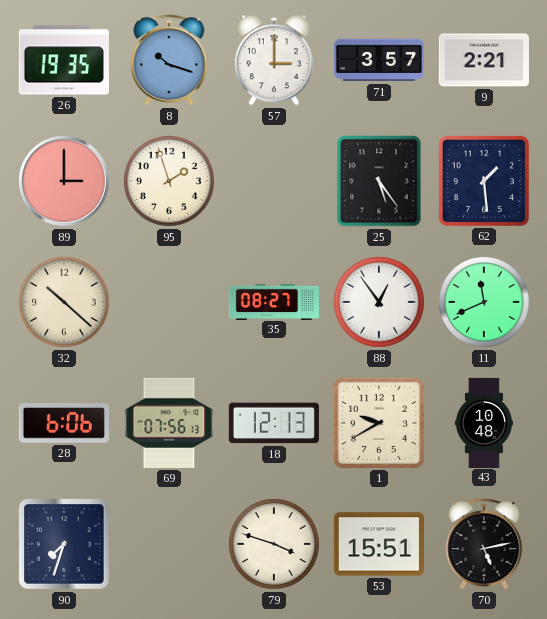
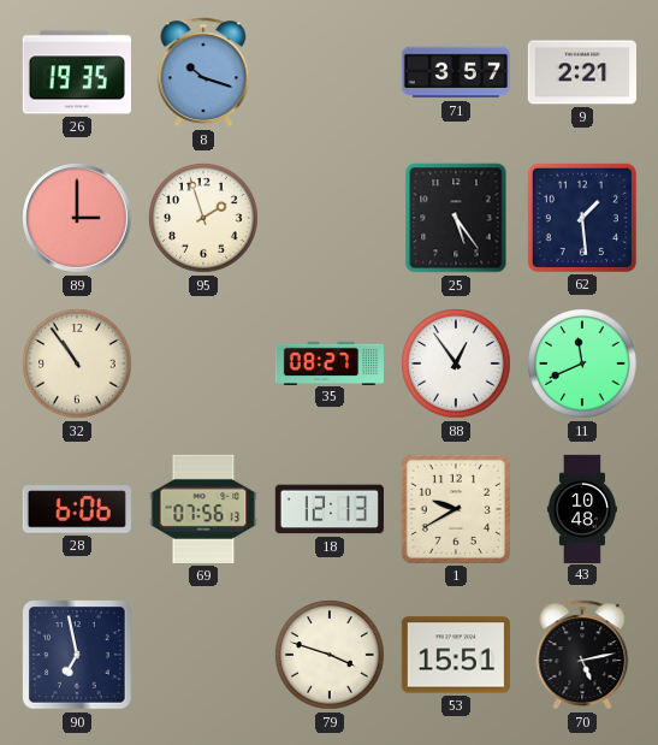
57: 3:00 -> none
32: 10:22 -> 10:54
90: 7:33 -> 6:58
